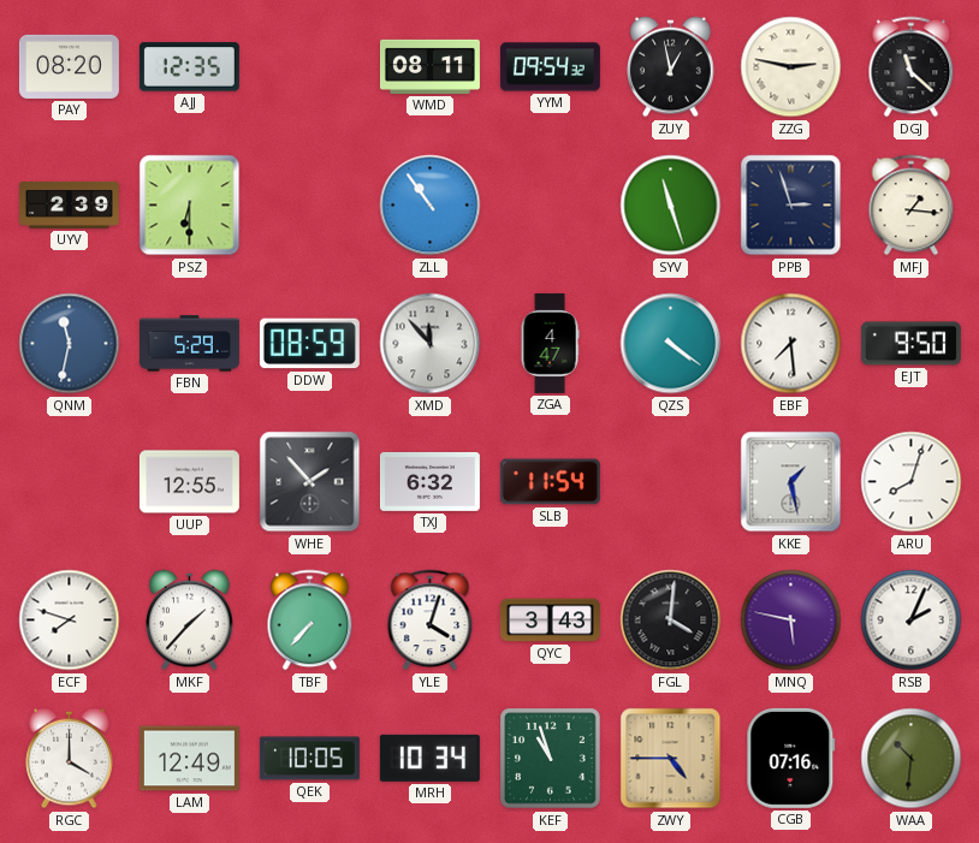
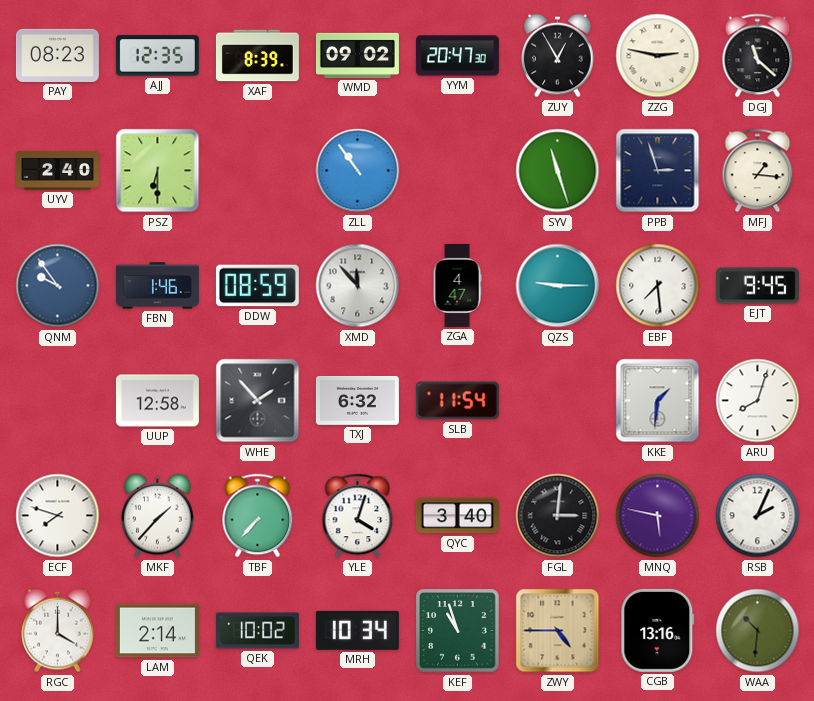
PAY: 08:20 -> 08:23
XAF: none -> 8:39
WMD: 08:11 -> 09:02
YYM: 09:54 -> 20:47
ZUY: 12:58 -> 12:55
UYV: 2:39 -> 2:40
QNM: 11:32 -> 9:54
FBN: 5:29 -> 1:46
QZS: 4:21 -> 9:15
EJT: 9:50 -> 9:45
UUP: 12:55 -> 12:58
KKE: 1:28 -> 1:31
QYC: 3:43 -> 3:40
FGL: 4:01 -> 3:01
LAM: 12:49 -> 2:14
QEK: 10:05 -> 10:02
CGB: 07:16 -> 13:16
